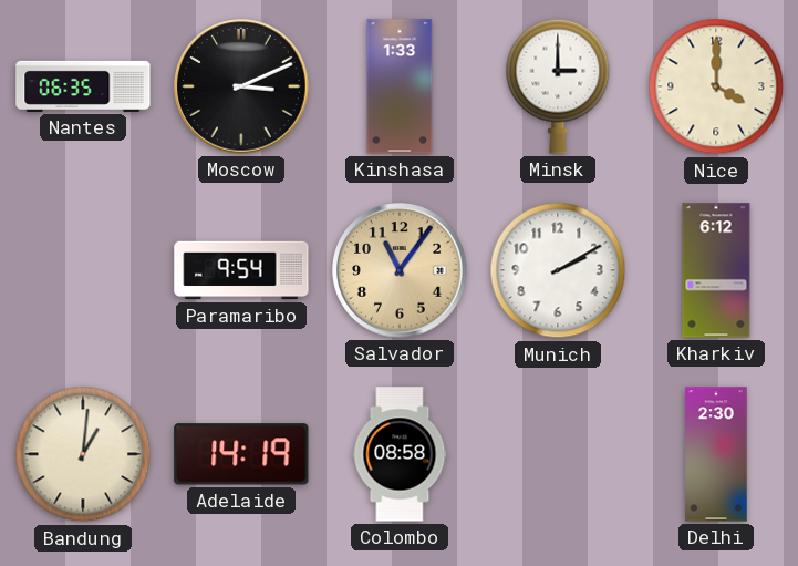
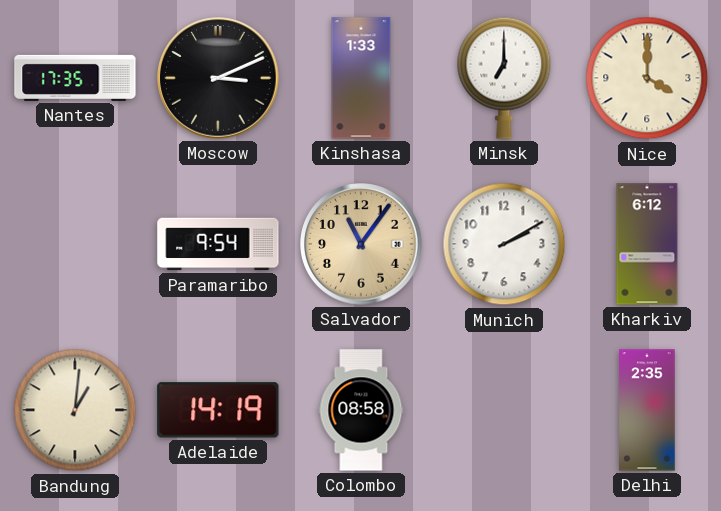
Nantes: 06:35 -> 17:35
Minsk: 3:00 -> 7:00
Delhi: 2:30 -> 2:35
